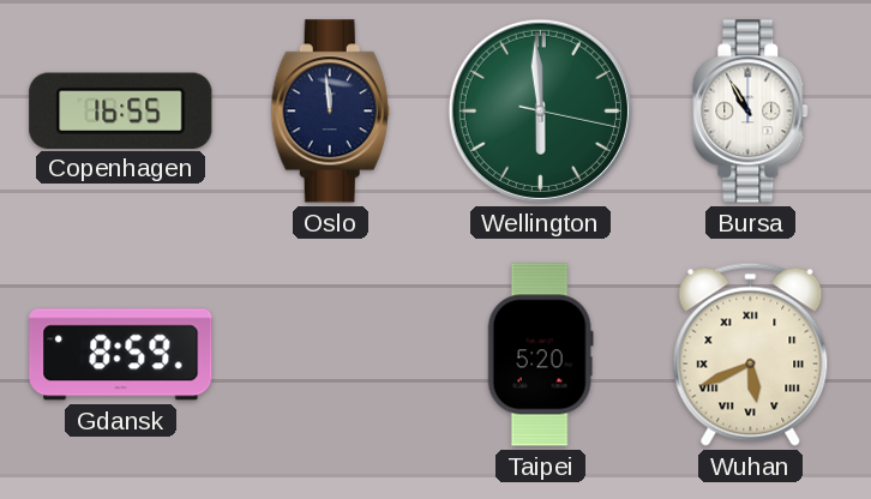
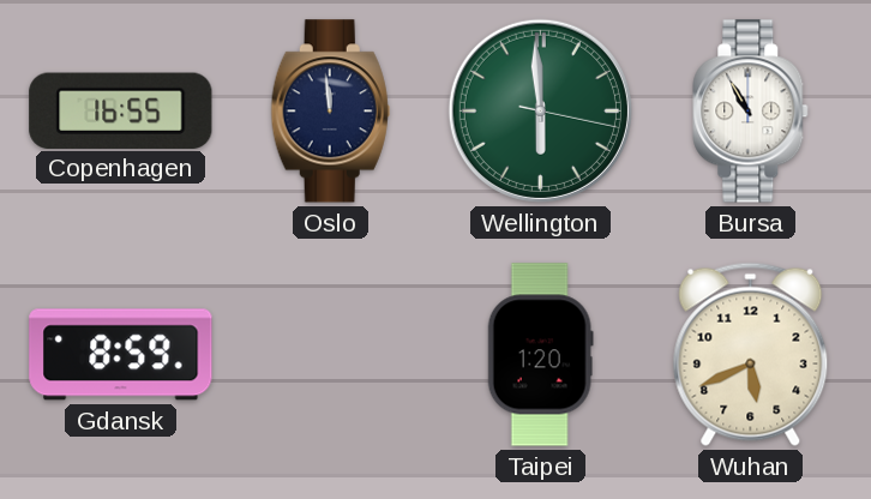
Taipei: 5:20 -> 1:20
Wuhan numerals: Roman -> Arabic
